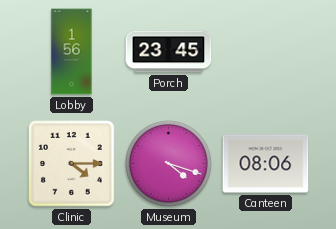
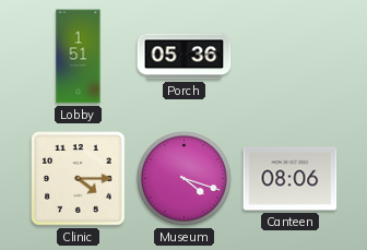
Lobby: 1:56 -> 1:51
Porch: 23:45 -> 05:36
